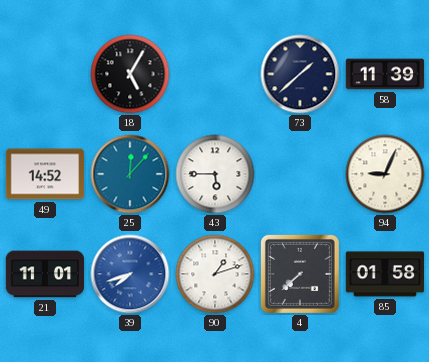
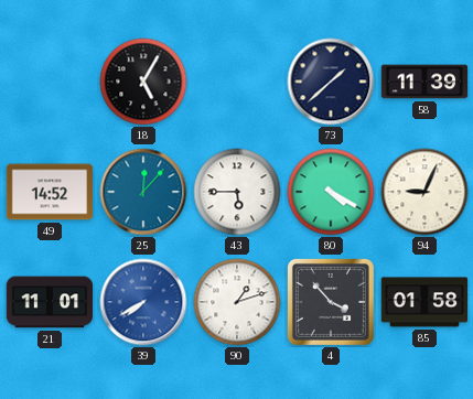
80: none -> 4:20
39: 7:42 -> 7:40
4: 7:38 -> 3:53
